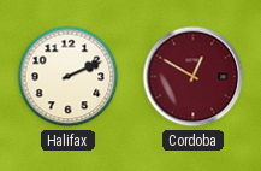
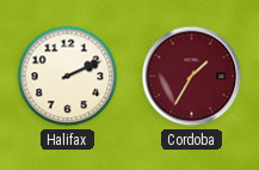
Cordoba: 12:50 -> 1:35
